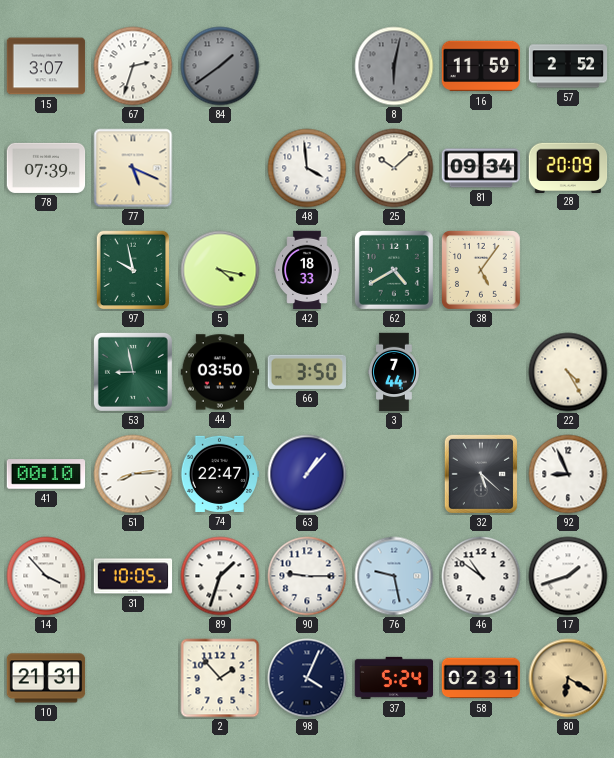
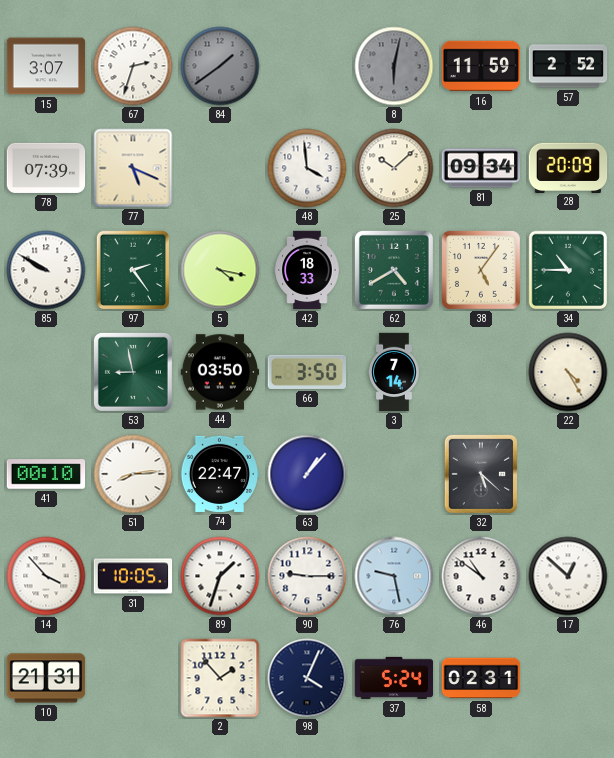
85: none -> 9:50
97: 9:58 -> 2:24
34: none -> 10:45
3: 7:44 -> 7:14
92: 8:56 -> none
17: 1:42 -> 12:52
80: 6:20 -> none
